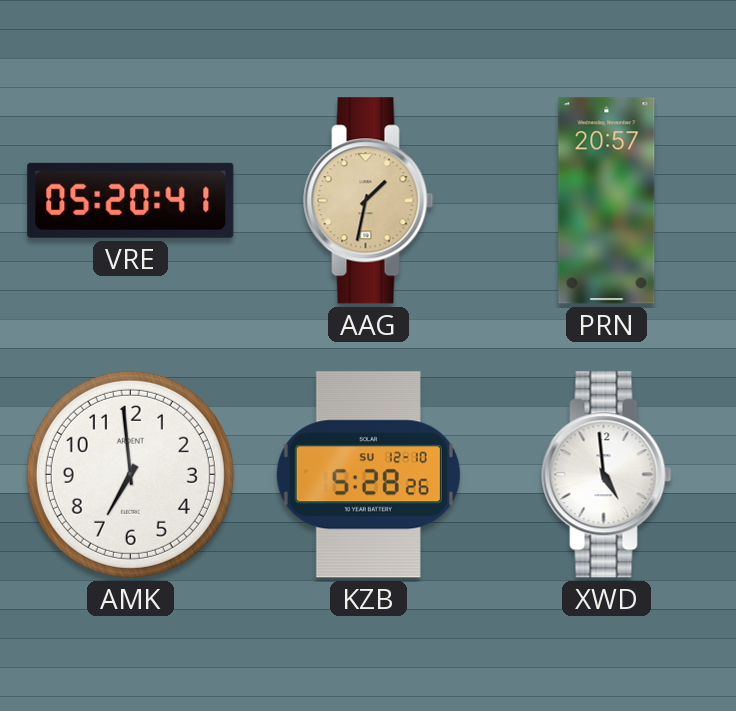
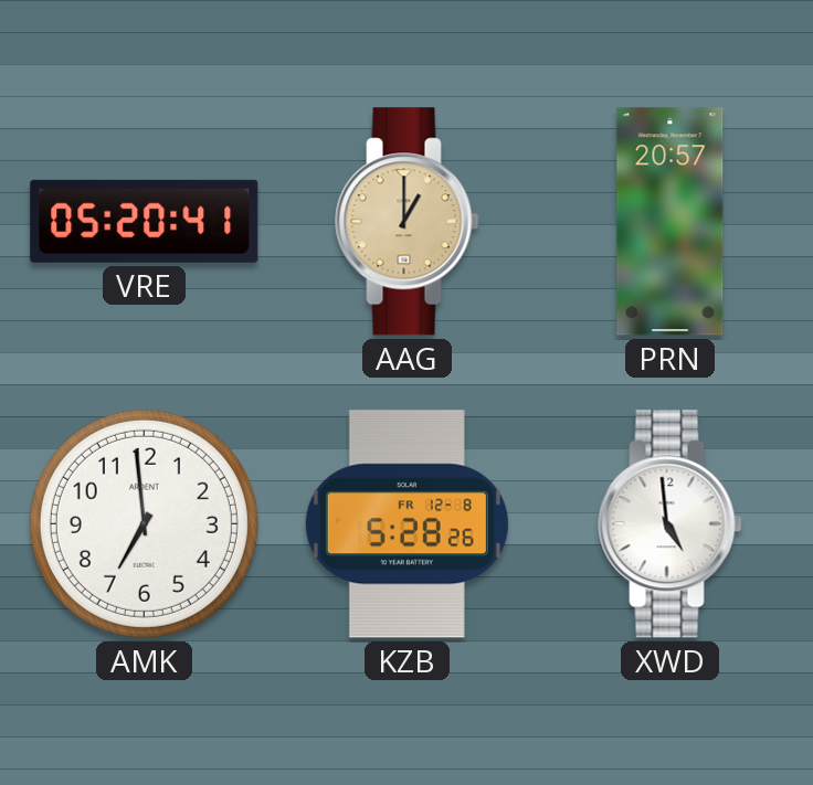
AAG: 1:32 -> 1:00
KZB date: SU 12-10 -> FR 12-8
